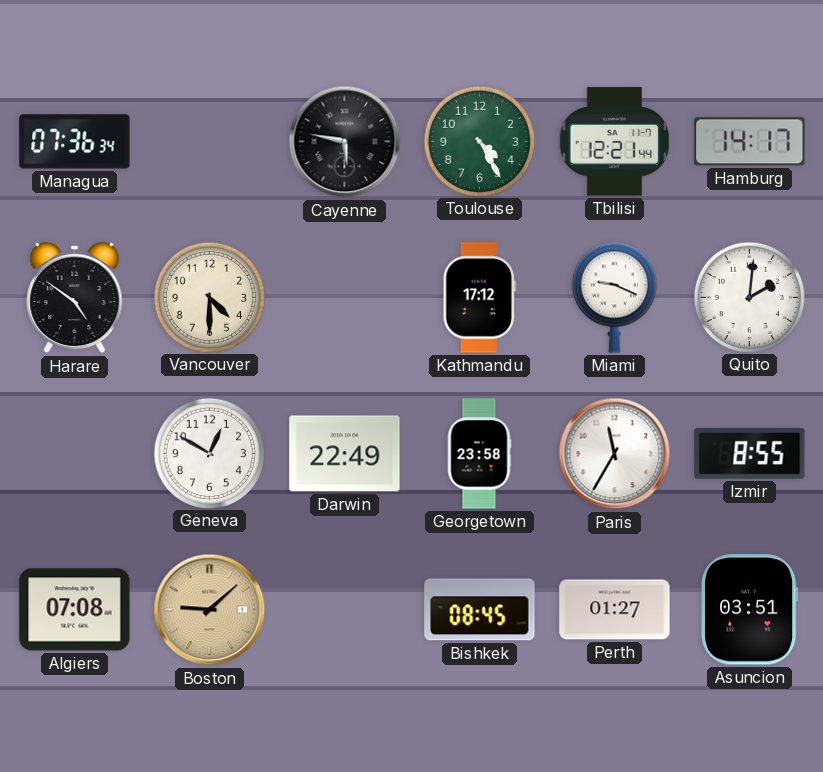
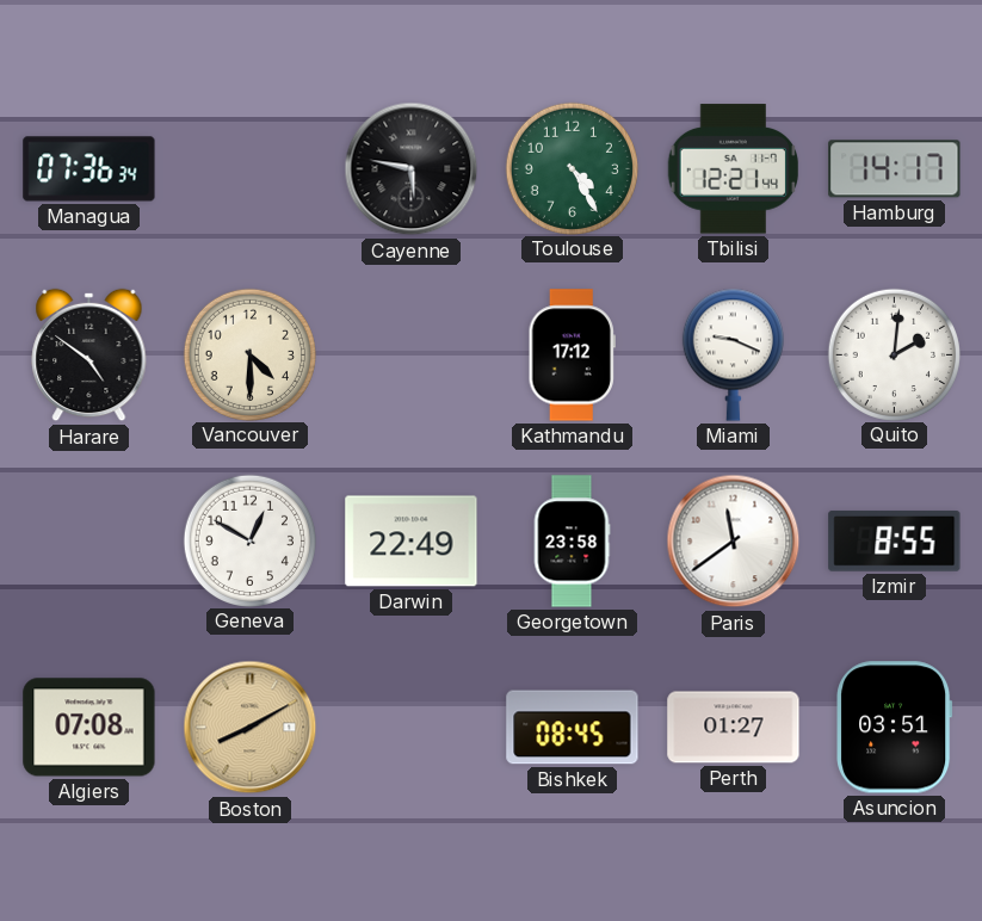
Paris: 11:35 -> 11:39
Boston: 9:08 -> 8:10
